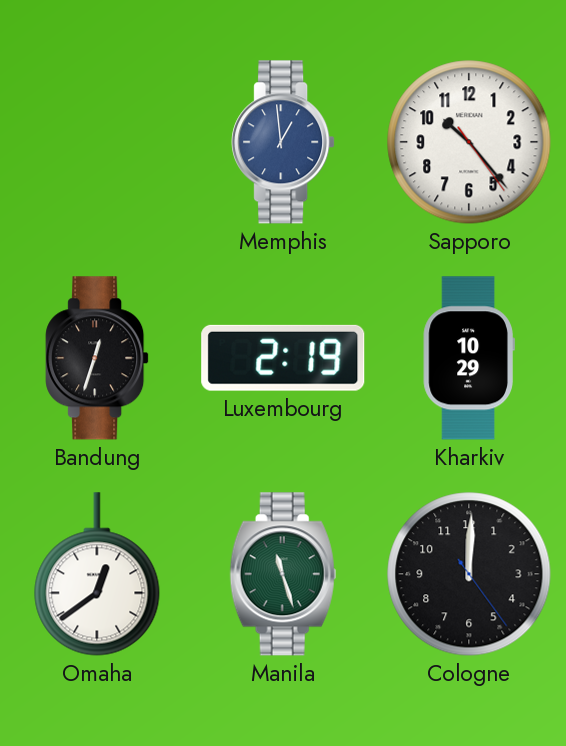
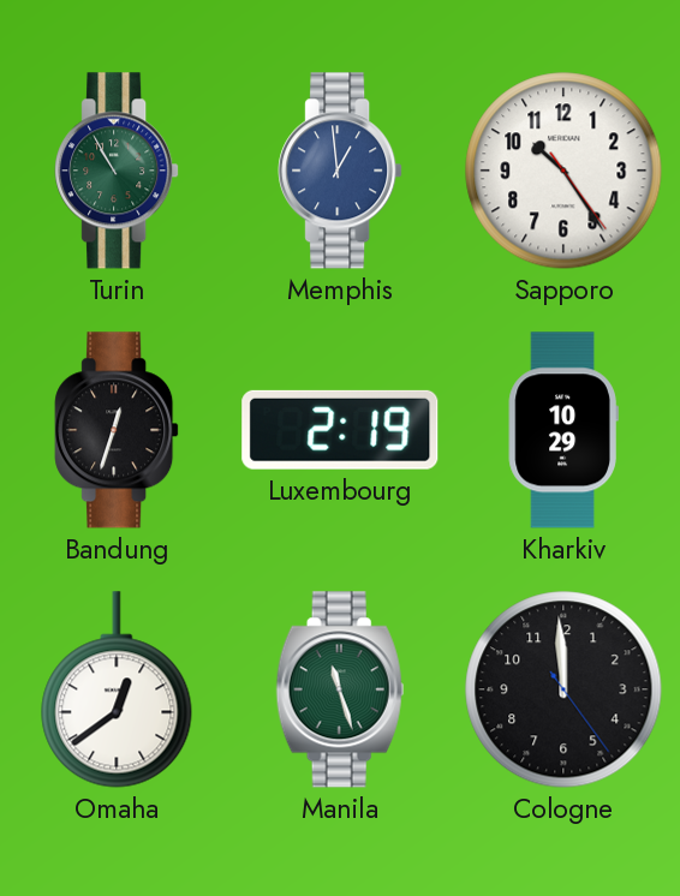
Turin: none -> 10:55
Sapporo: 10:23 -> 10:24
Cologne: 12:00 -> 11:59
